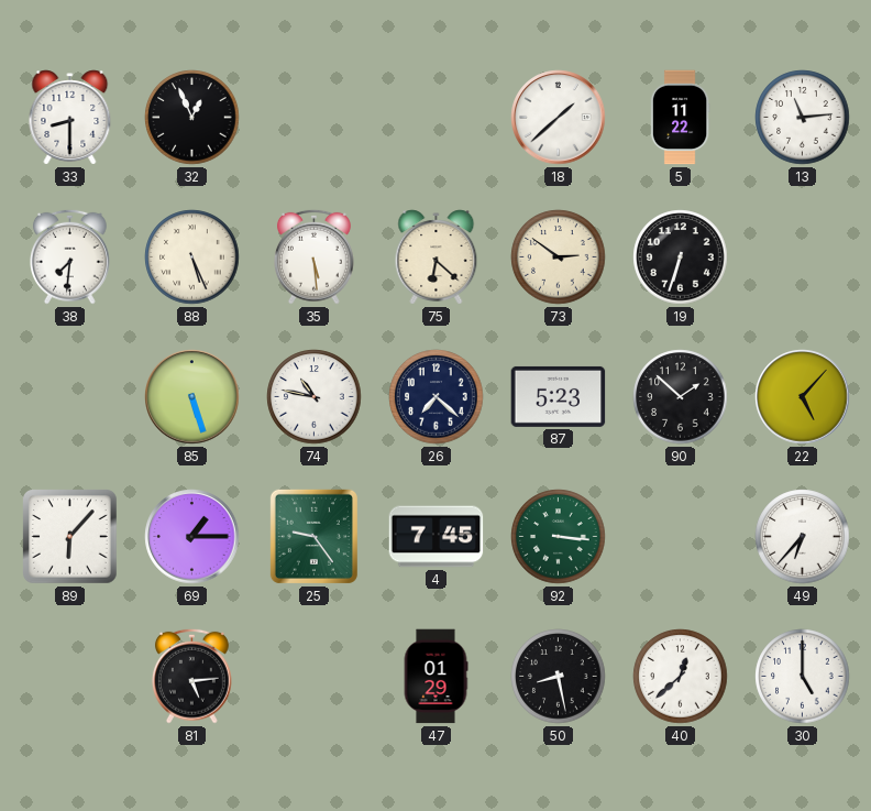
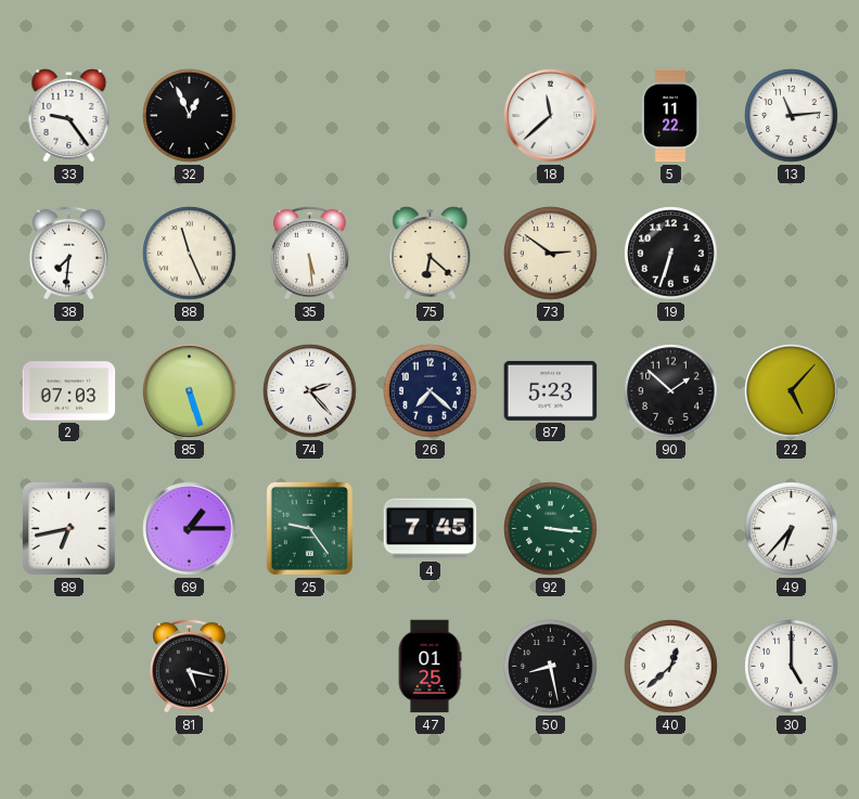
33: 8:30 -> 9:24
18: 1:38 -> 11:38
88: 5:26 -> 11:26
2: none -> 07:03
74: 10:47 -> 2:23
89: 6:07 -> 6:43
81: 5:14 -> 5:17
47: 01:29 -> 01:25
